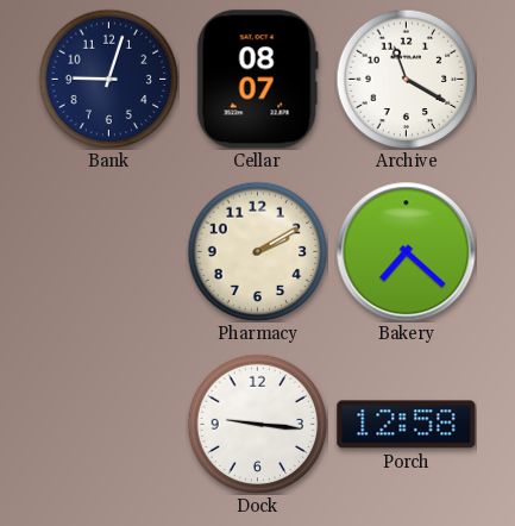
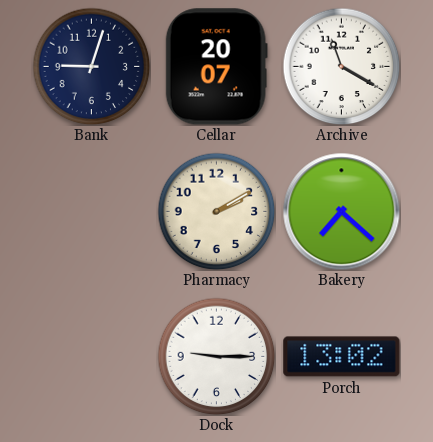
Cellar: 08:07 -> 20:07
Dock: 9:16 -> 9:15
Porch: 12:58 -> 13:02
